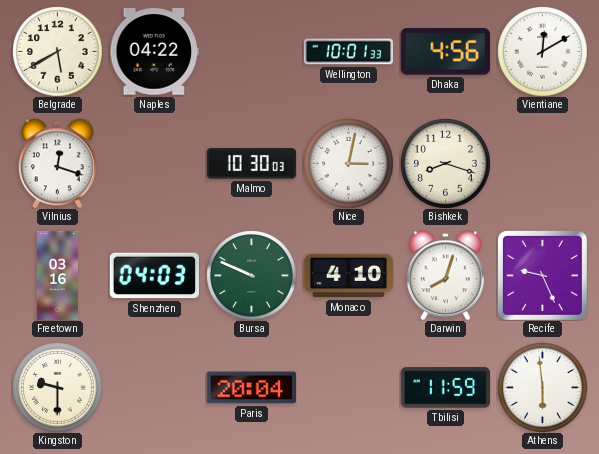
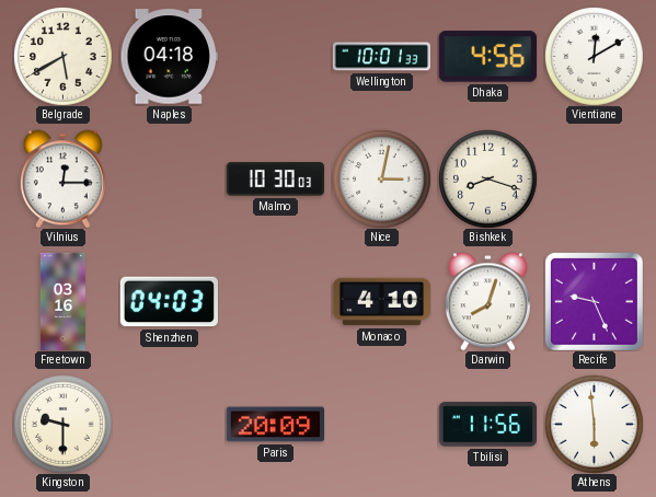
Naples: 04:22 -> 04:18
Vilnius: 12:18 -> 12:15
Bursa: 9:49 -> none
Paris: 20:04 -> 20:09
Tbilisi: 11:59 -> 11:56
